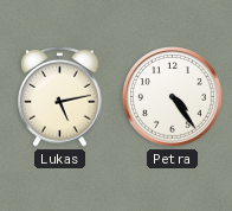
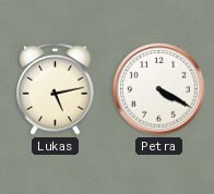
Petra: 4:24 -> 4:20
